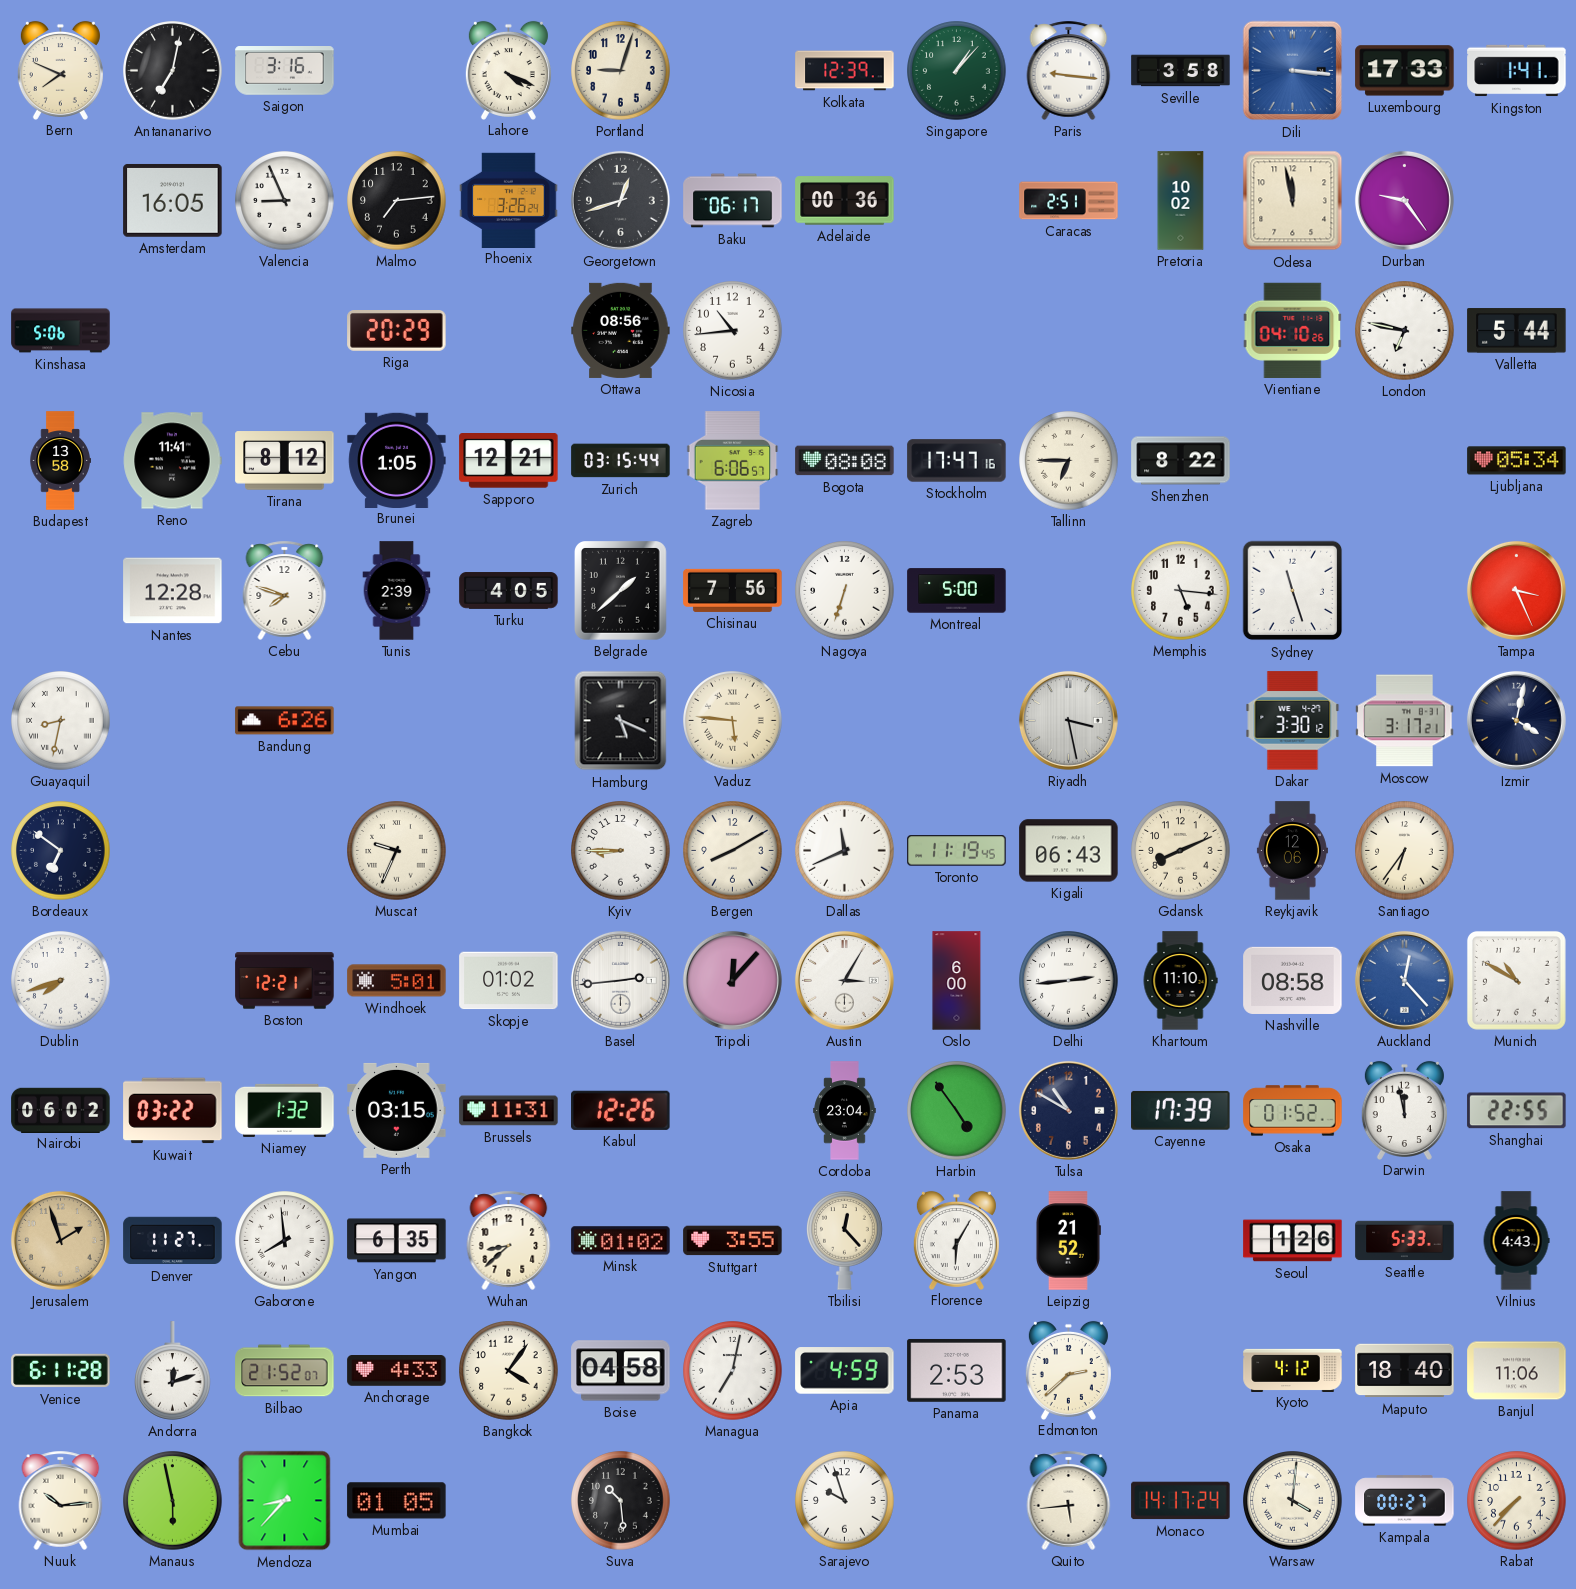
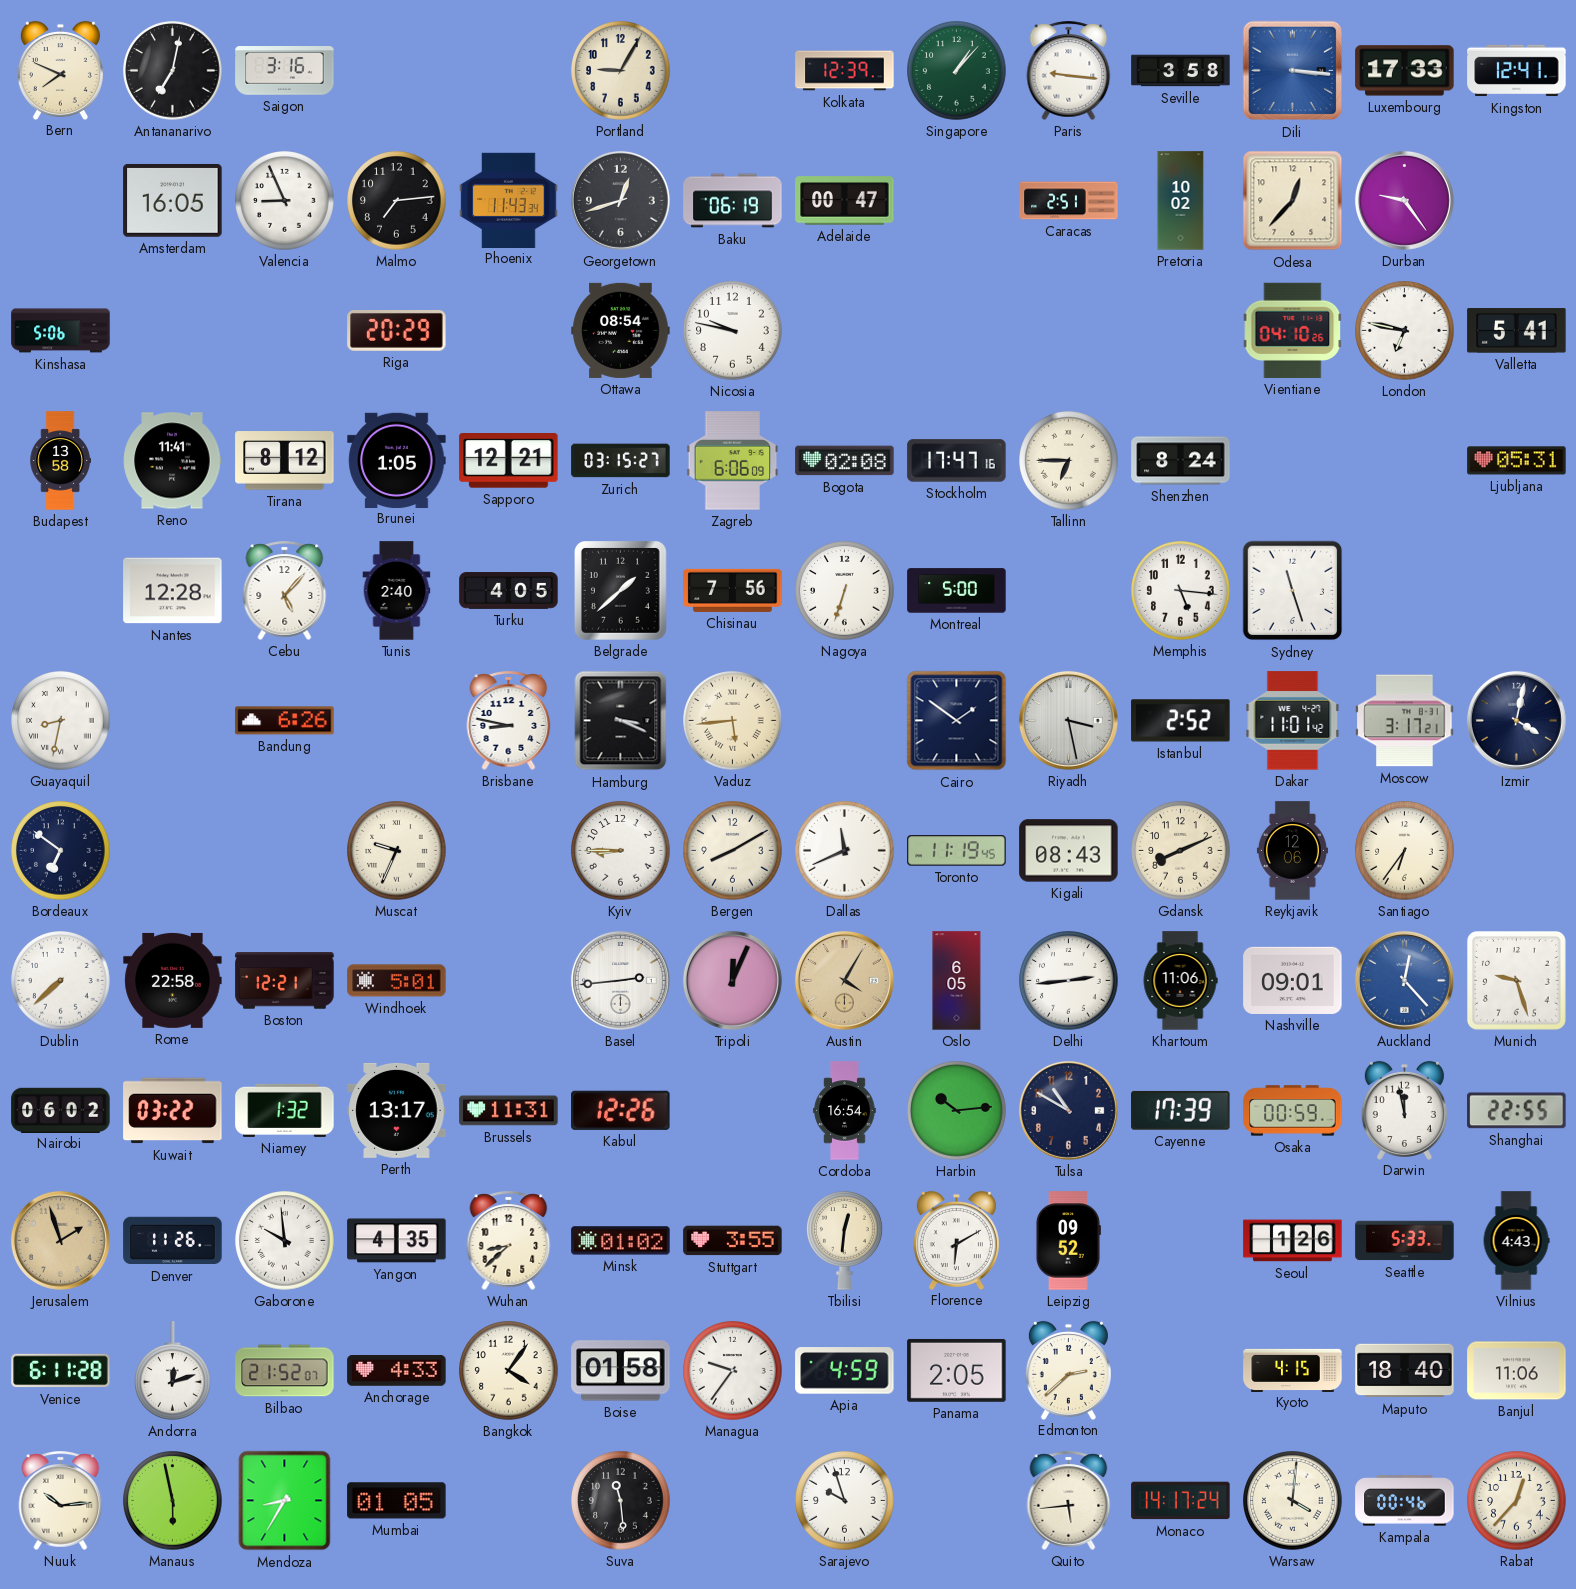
Lahore: 4:19 -> none
Portland: 9:03 -> 9:05
Kingston: 1:41 -> 12:41
Phoenix: 3:26 -> 11:43
Baku: 06:17 -> 06:19
Adelaide: 00:36 -> 00:47
Odesa: 11:58 -> 12:37
Ottawa: 08:56 -> 08:54
Nicosia: 10:44 -> 9:47
Valletta: 5:44 -> 5:41
Zurich: 03:15:44 -> 03:15:27
Zagreb: 6:06:57 -> 6:06:09
Bogota: 08:08 -> 02:08
Shenzhen: 8:22 -> 8:24
Ljubljana: 05:34 -> 05:31
Cebu: 7:48 -> 5:07
Tunis: 2:39 -> 2:40
Tampa: 3:26 -> none
Brisbane: none -> 8:47
Hamburg: 5:19 -> 3:19
Vaduz: 5:46 -> 5:44
Cairo: none -> 1:51
Istanbul: none -> 2:52
Dakar: 3:30 -> 11:01
Kigali: 06:43 -> 08:43
Dublin: 7:42 -> 7:38
Rome: none -> 22:58
Skopje: 01:02 -> none
Tripoli: 12:07 -> 12:04
Austin: 3:05 -> 4:05
Austin dial: white -> champagne
Oslo: 6:00 -> 6:05
Khartoum: 11:10 -> 11:06
Nashville: 08:58 -> 09:01
Munich: 10:50 -> 9:27
Perth: 03:15 -> 13:17
Cordoba: 23:04 -> 16:54
Harbin: 4:54 -> 10:14
Osaka: 01:52 -> 00:59
Denver: 11:27 -> 11:26
Gaborone: 7:59 -> 9:59
Yangon: 6:35 -> 4:35
Tbilisi: 12:23 -> 12:31
Florence: 6:05 -> 6:10
Leipzig: 21:52 -> 09:52
Boise: 04:58 -> 01:58
Managua: 7:02 -> 9:36
Panama: 2:53 -> 2:05
Kyoto: 4:12 -> 4:15
Mendoza: 8:37 -> 8:35
Suva: 10:29 -> 11:29
Kampala: 00:27 -> 00:46
Rabat: 7:37 -> 12:37
